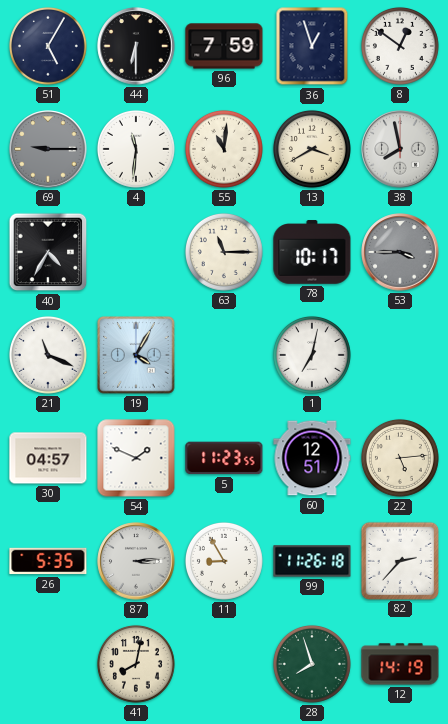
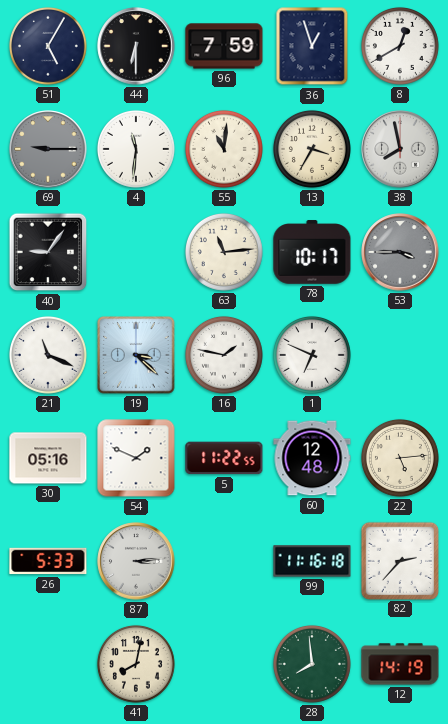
8: 12:51 -> 12:40
13: 3:40 -> 3:35
40: 4:35 -> 9:06
63: 11:15 -> 11:14
19: 4:05 -> 3:22
16: none -> 1:47
1: 7:02 -> 6:49
30: 04:57 -> 05:16
5: 11:23 -> 11:22
60: 12:51 -> 12:48
26: 5:35 -> 5:33
11: 8:55 -> none
99: 11:26 -> 11:16
28: 7:57 -> 7:59
